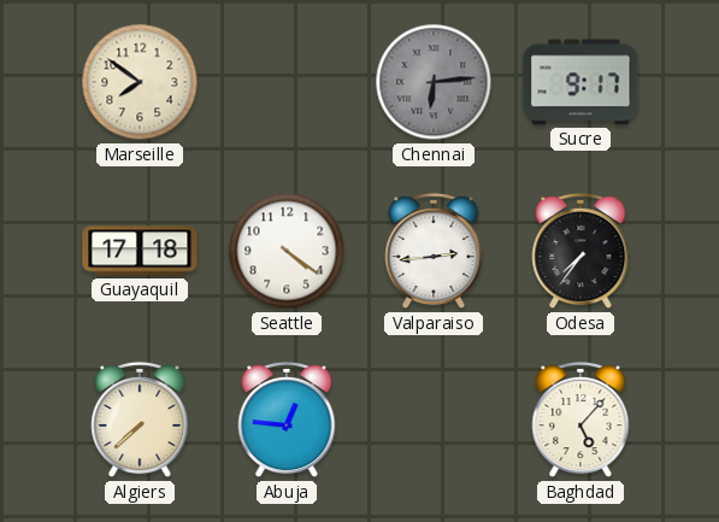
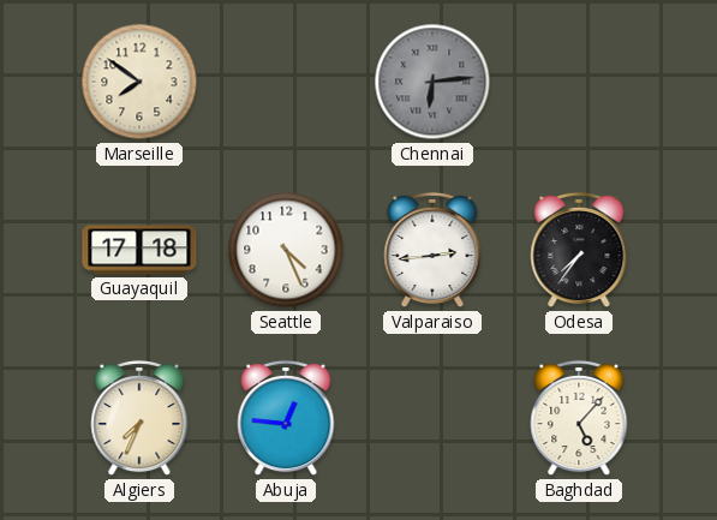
Sucre: 9:17 -> none
Seattle: 4:21 -> 4:26
Algiers: 7:38 -> 7:34
